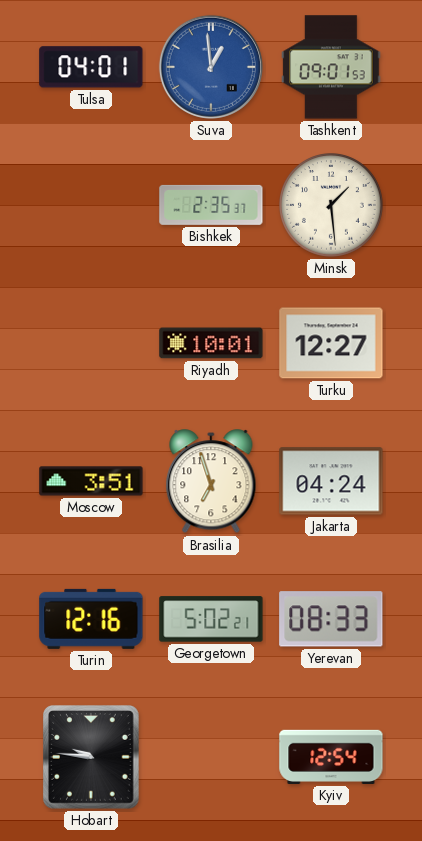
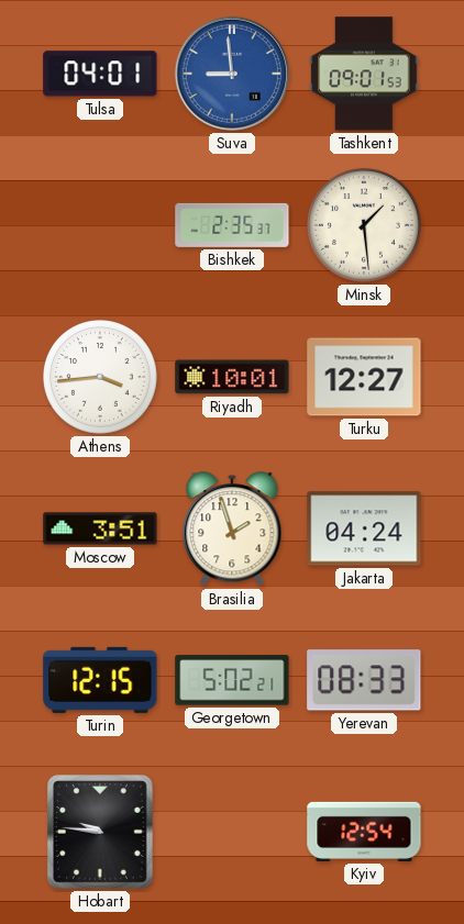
Suva: 12:59 -> 8:59
Athens: none -> 3:44
Brasilia: 6:57 -> 1:57
Turin: 12:16 -> 12:15
